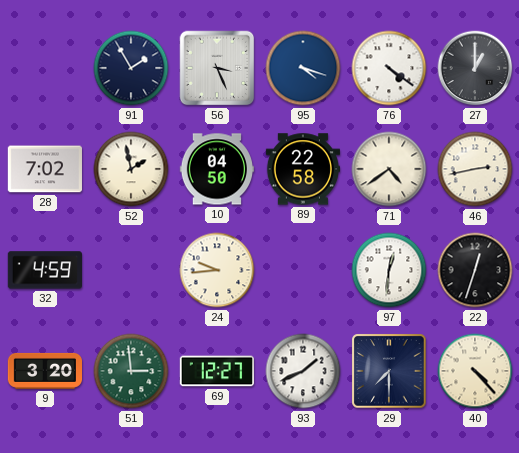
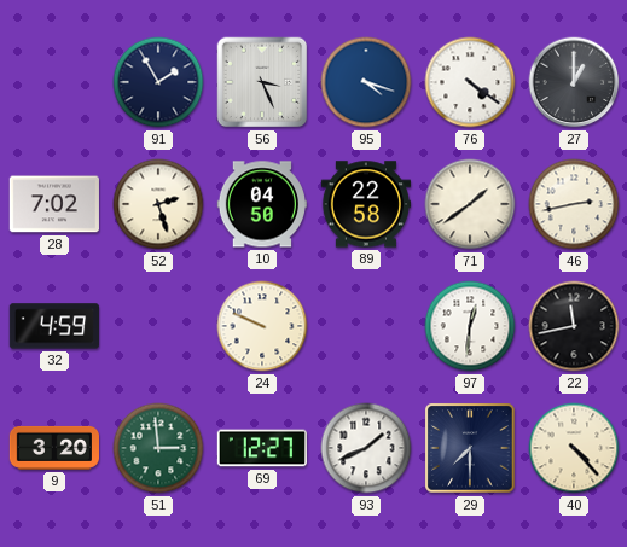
52: 1:58 -> 2:27
71: 4:39 -> 1:39
24: 9:44 -> 9:49
22: 12:33 -> 11:43
